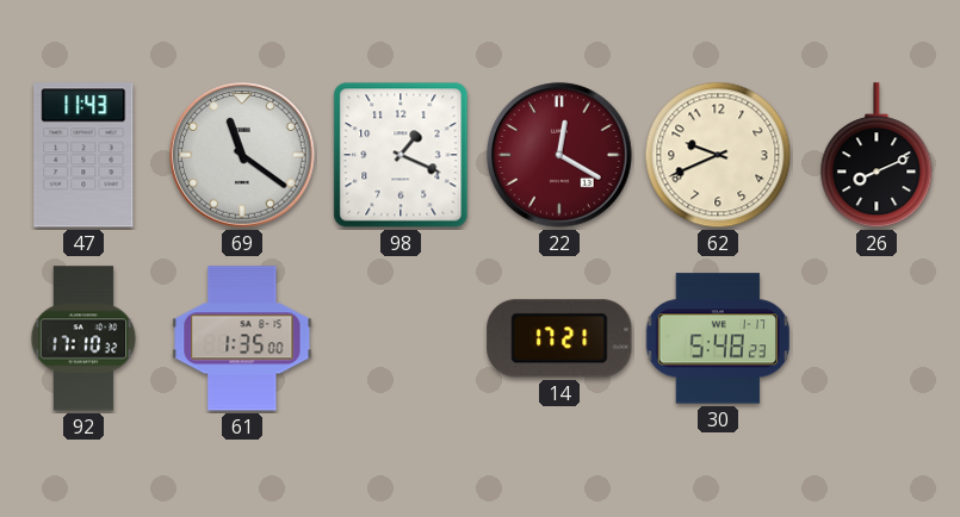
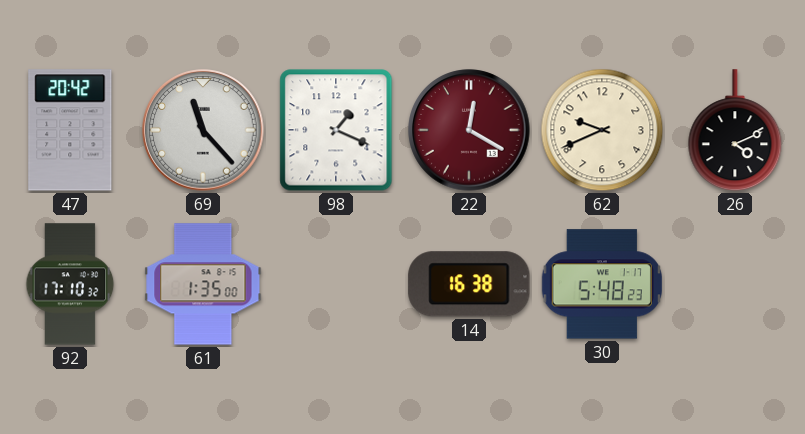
47: 11:43 -> 20:42
69: 11:21 -> 11:23
26: 8:11 -> 4:11
14: 17:21 -> 16:38
